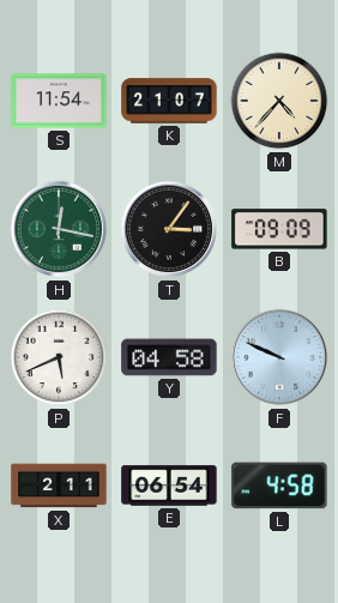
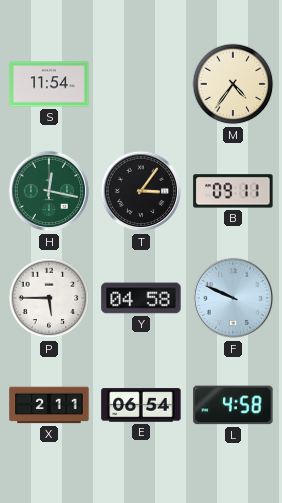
K: 21:07 -> none
M: 4:37 -> 4:36
B: 09:09 -> 09:11
P: 5:41 -> 5:45
